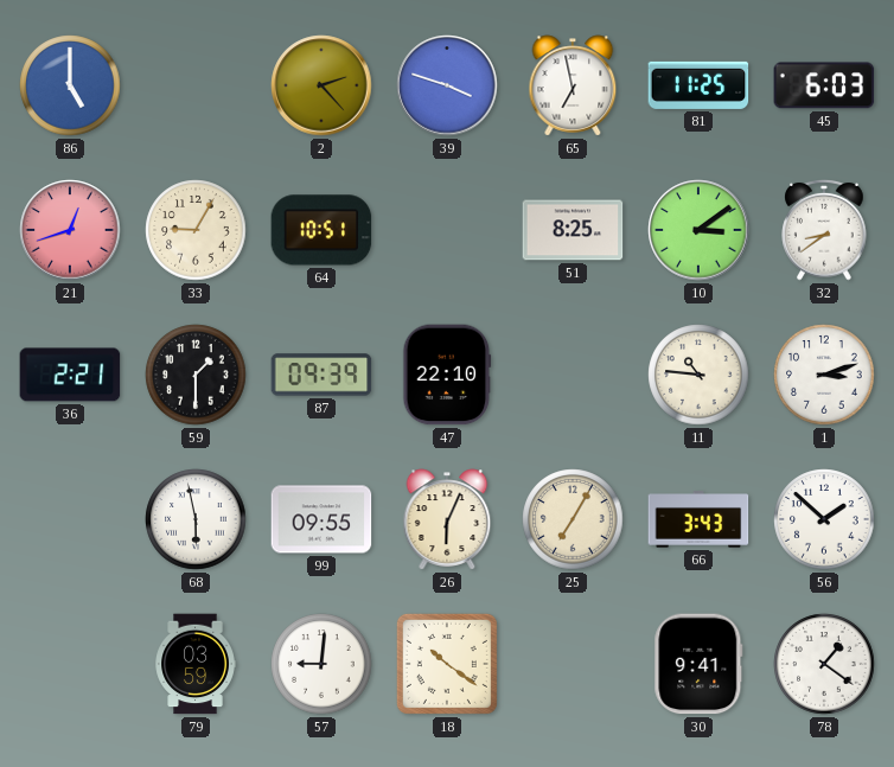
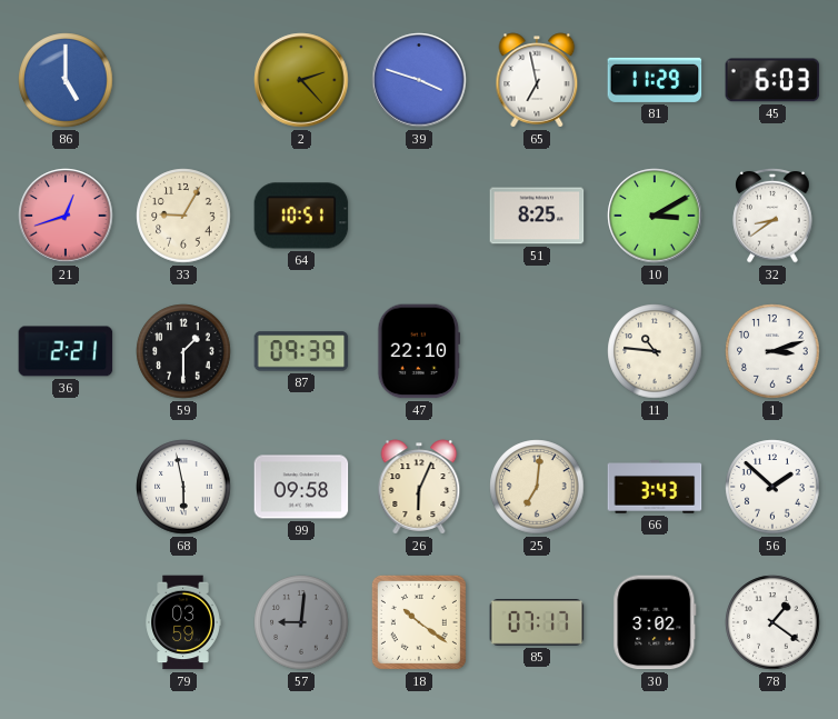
81: 11:25 -> 11:29
10: 3:09 -> 3:10
99: 09:55 -> 09:58
25: 7:05 -> 7:01
57 dial: white -> grey
85: none -> 07:17
30: 9:41 -> 3:02
